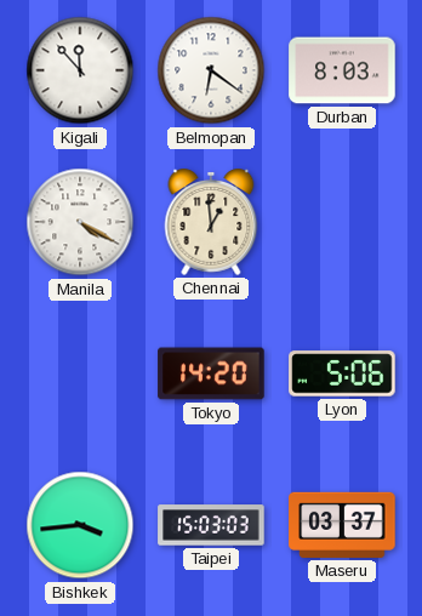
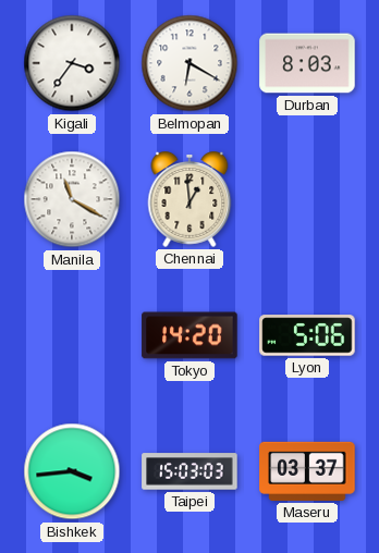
Kigali: 11:53 -> 3:36
Belmopan: 6:21 -> 6:20
Manila: 4:20 -> 11:20
